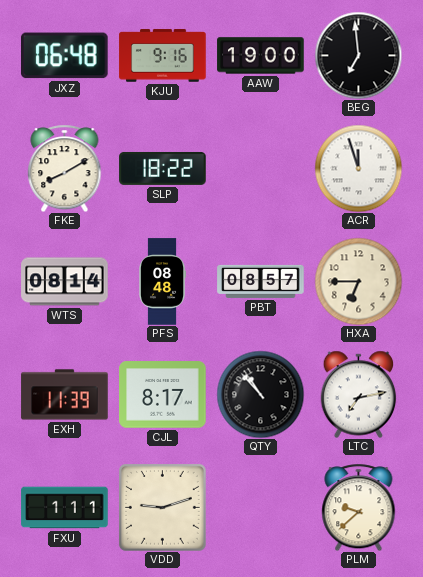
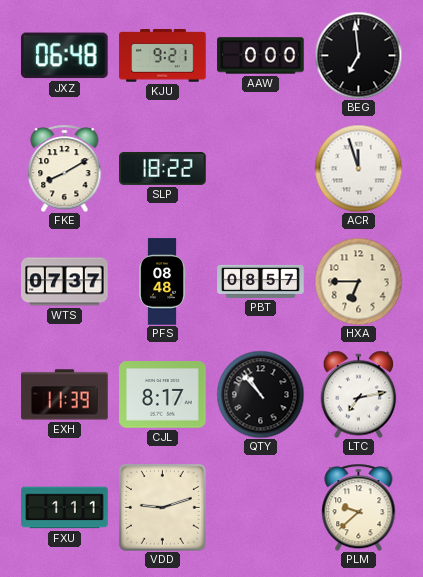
KJU: 9:16 -> 9:21
AAW: 19:00 -> 0:00
WTS: 08:14 -> 07:37
